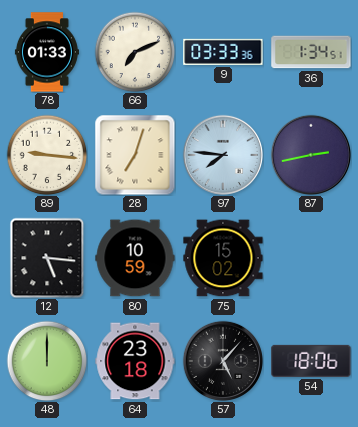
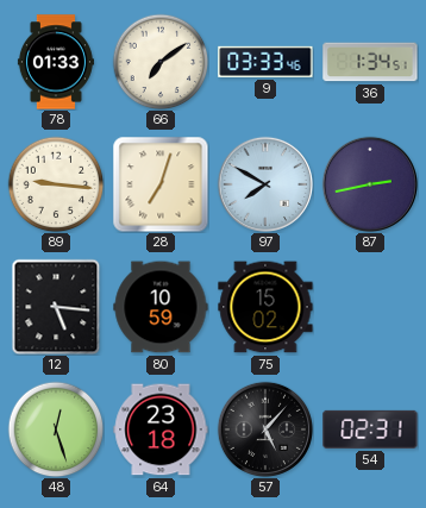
66: 7:11 -> 7:09
9: 03:33:36 -> 03:33:46
97: 7:46 -> 7:50
48: 12:00 -> 12:27
54: 18:06 -> 02:31
